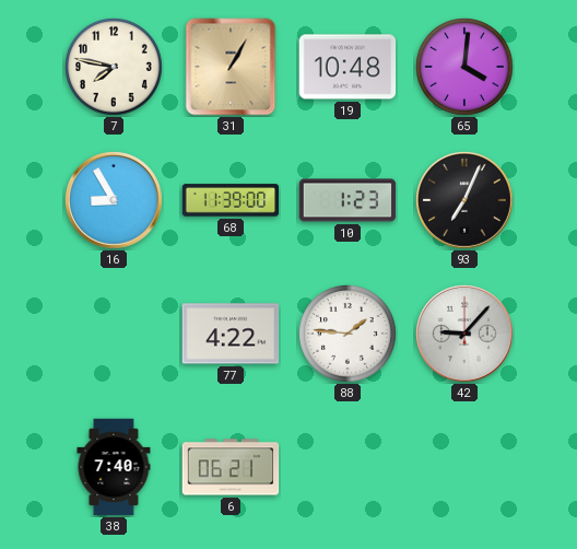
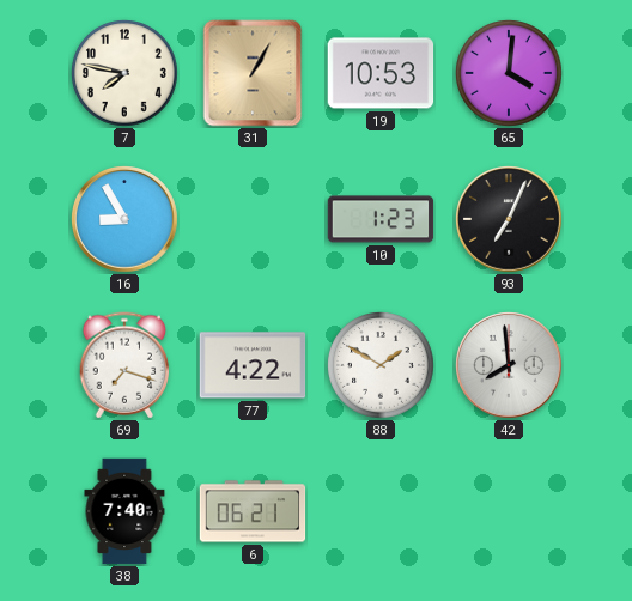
19: 10:48 -> 10:53
68: 11:39 -> none
69: none -> 7:18
88: 1:46 -> 1:50
42: 9:07 -> 7:59
